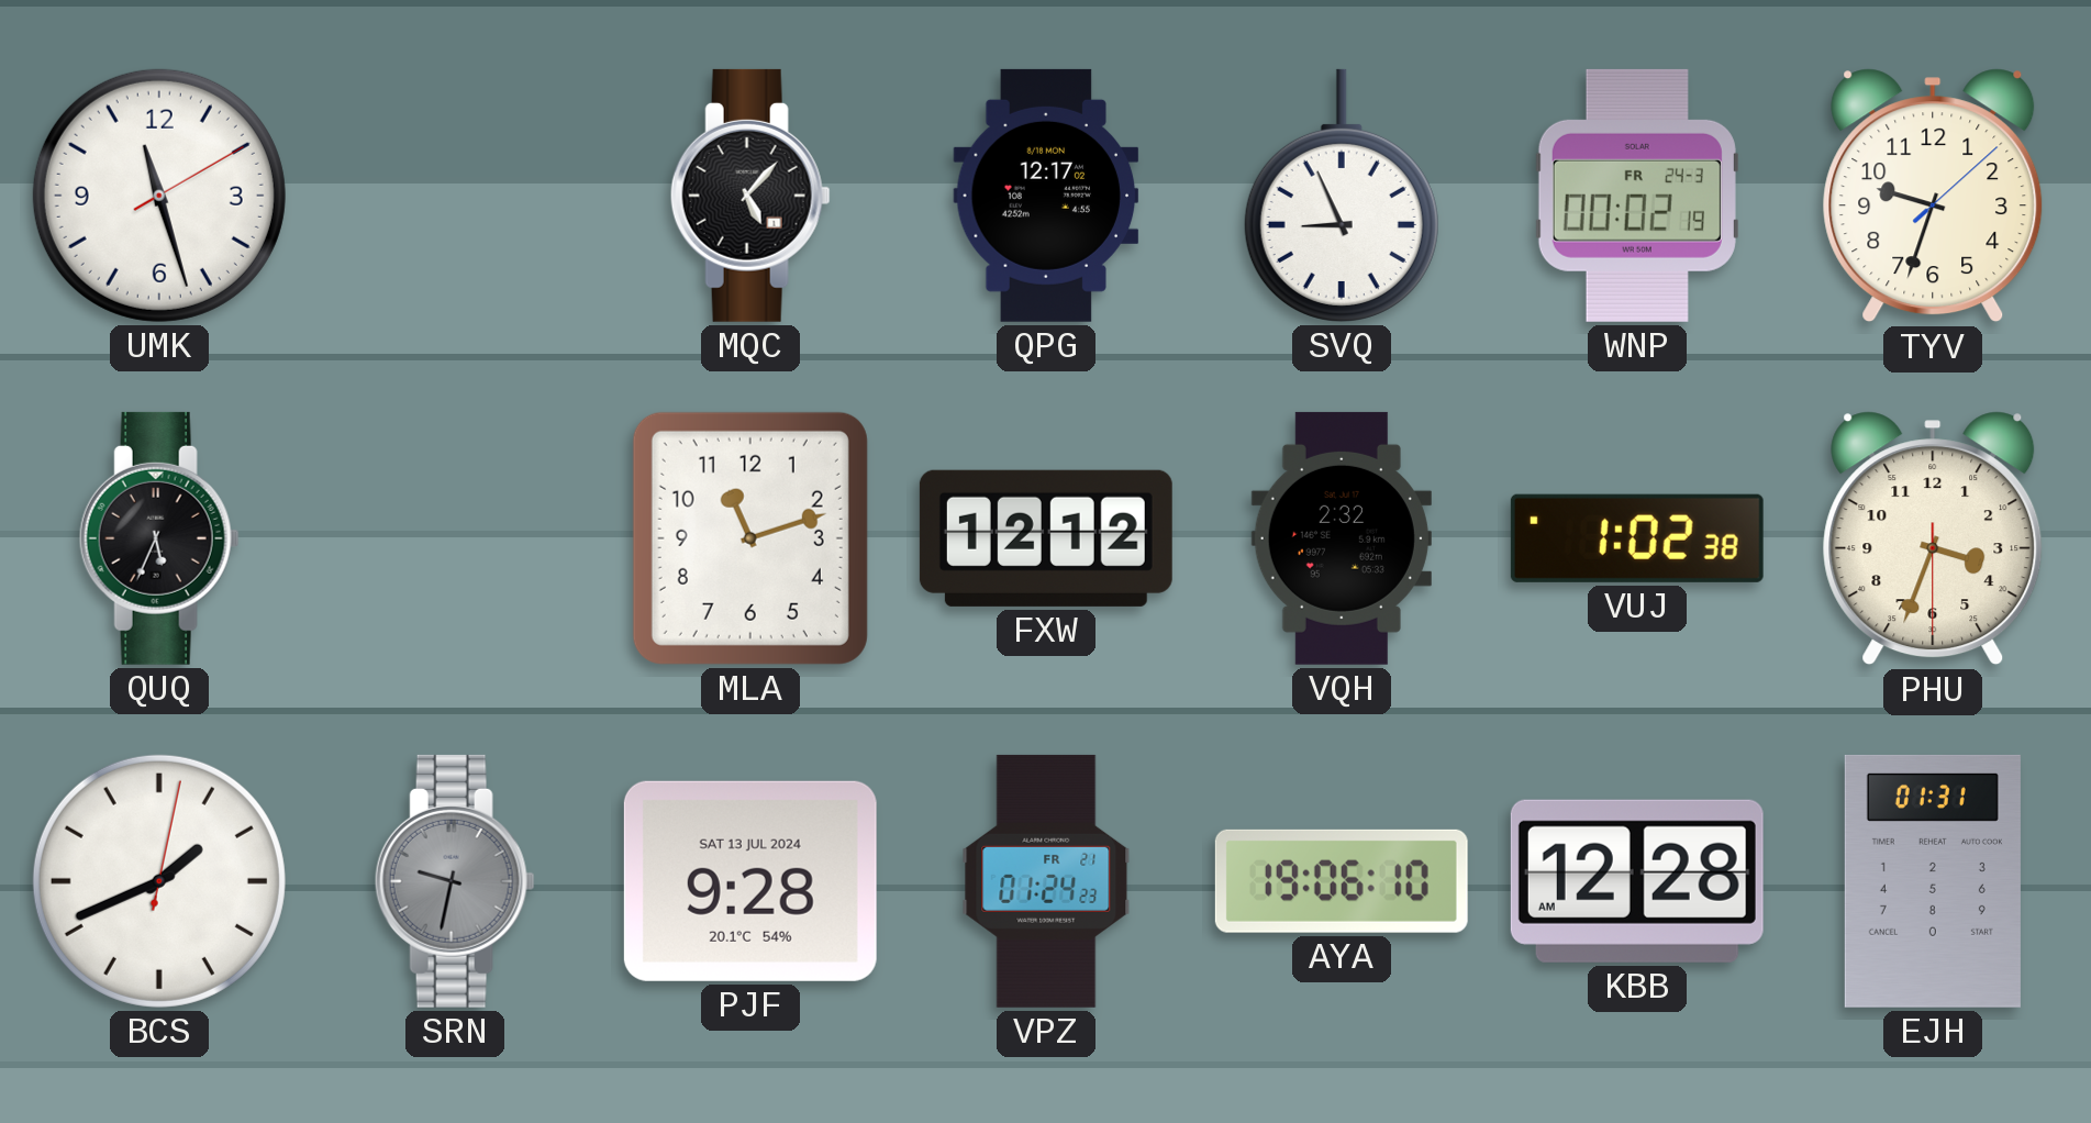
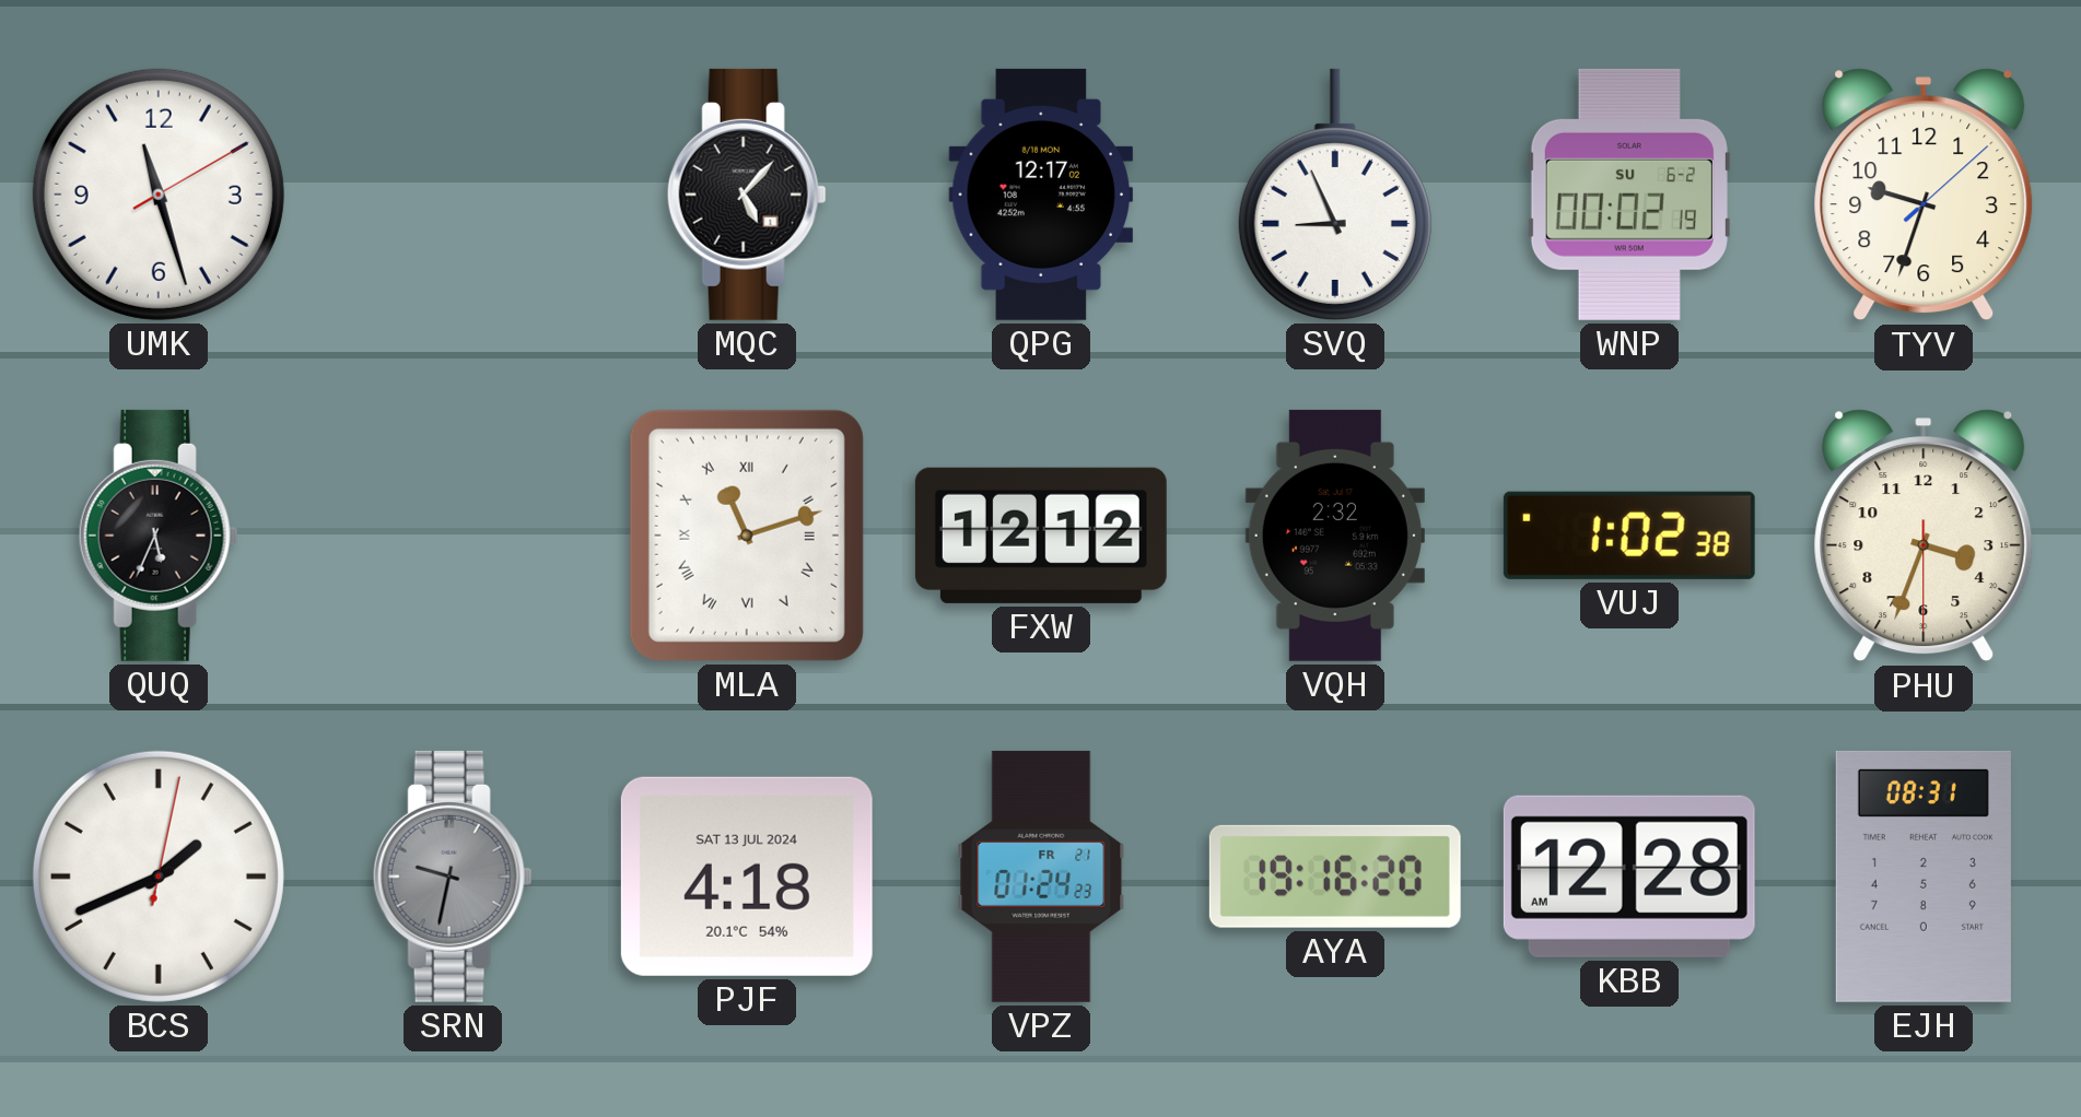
WNP date: FR 24-3 -> SU 6-2
MLA numerals: Arabic -> Roman
PJF: 9:28 -> 4:18
AYA: 19:06 -> 19:16
EJH: 01:31 -> 08:31
